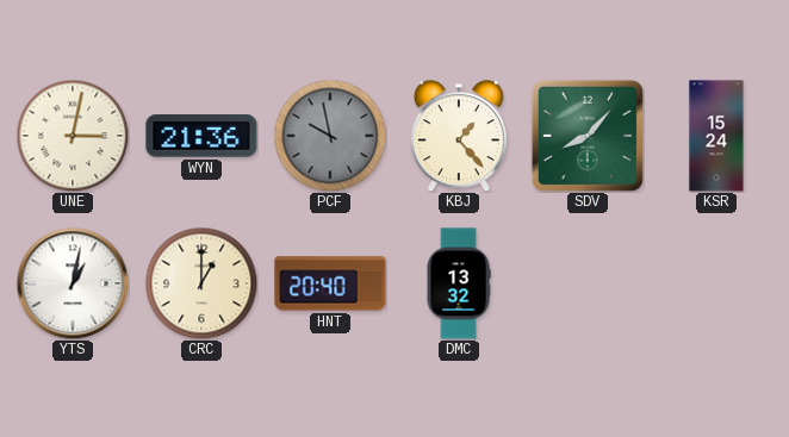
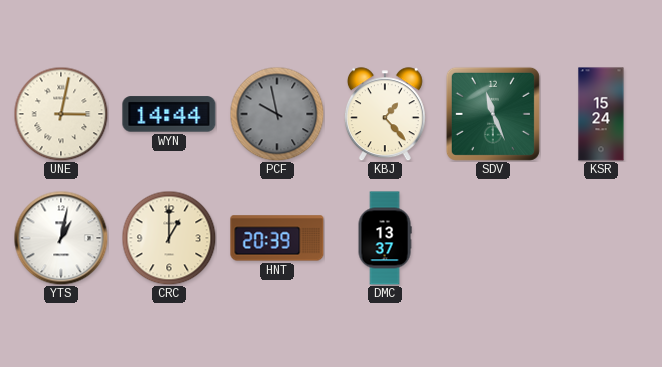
WYN: 21:36 -> 14:44
SDV: 8:07 -> 11:26
HNT: 20:40 -> 20:39
DMC: 13:32 -> 13:37
